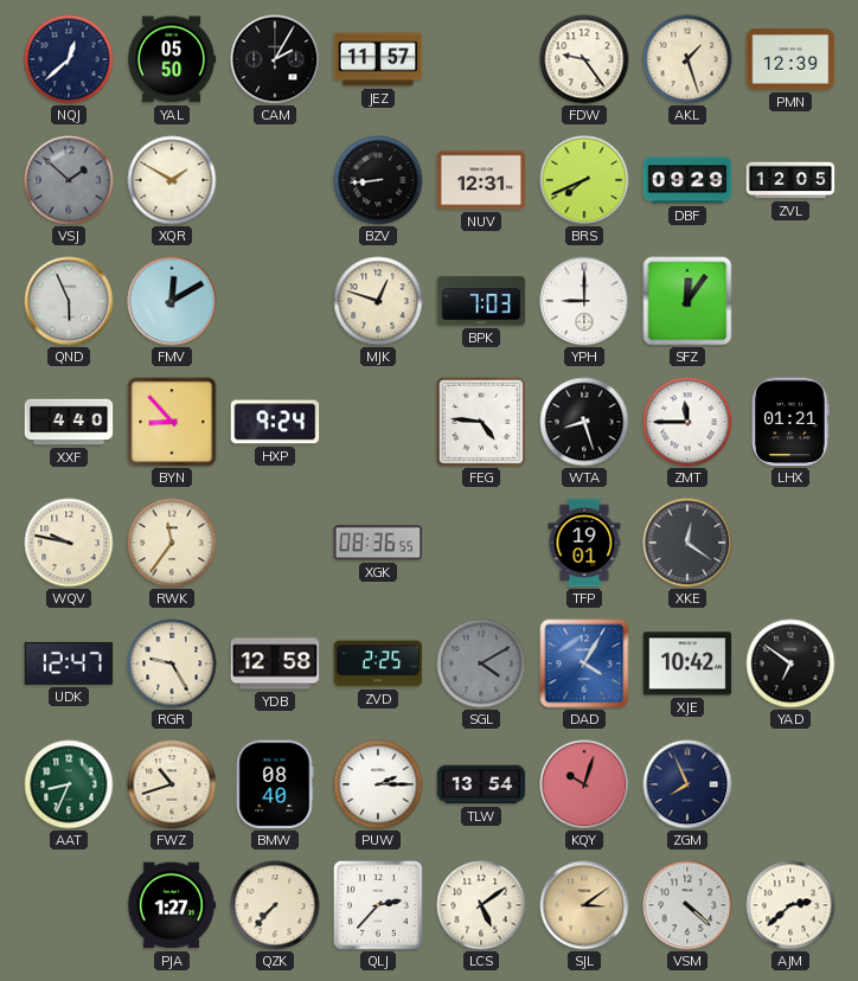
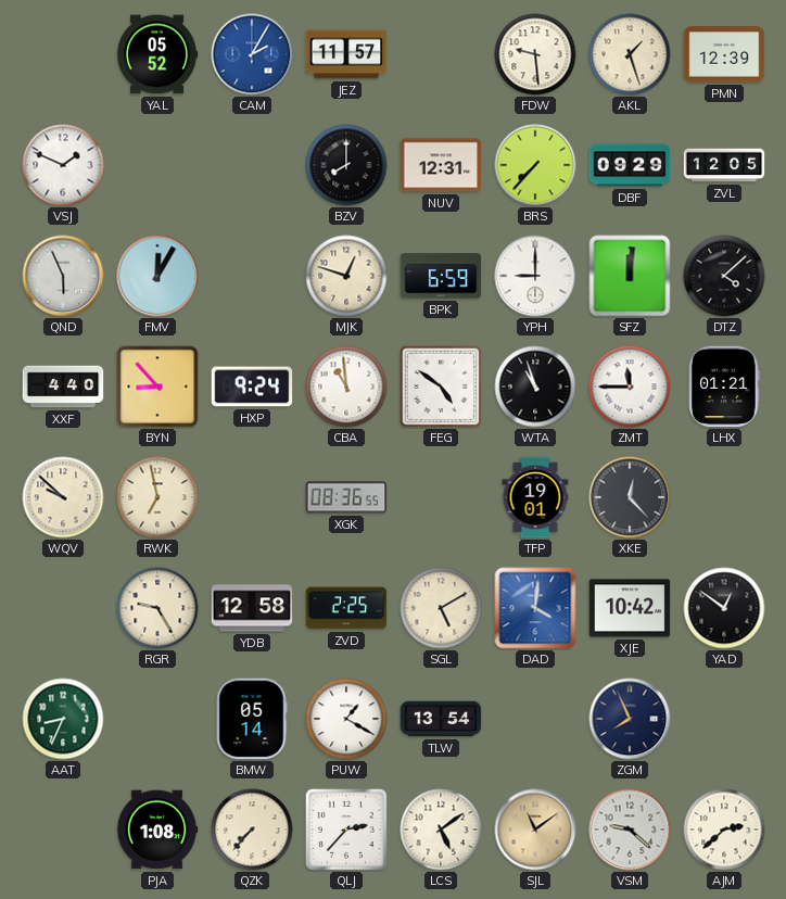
NQJ: 12:38 -> none
YAL: 05:50 -> 05:52
CAM dial: black -> blue
FDW: 9:24 -> 9:29
VSJ: 1:52 -> 1:49
VSJ dial: grey -> white
XQR: 1:50 -> none
BZV: 8:44 -> 8:00
BRS: 7:41 -> 7:37
FMV: 12:10 -> 12:05
BPK: 7:03 -> 6:59
SFZ: 12:06 -> 12:01
DTZ: none -> 4:08
CBA: none -> 10:59
FEG: 4:46 -> 4:51
WTA: 8:27 -> 10:57
WQV: 9:47 -> 9:52
RWK: 11:36 -> 6:58
XKE: 12:21 -> 12:23
UDK: 12:47 -> none
SGL: 4:10 -> 5:10
SGL dial: grey -> cream
DAD: 4:05 -> 4:01
YAD: 6:51 -> 12:51
FWZ: 10:42 -> none
BMW: 08:40 -> 05:14
PUW: 2:15 -> 1:20
KQY: 10:03 -> none
PJA: 1:27 -> 1:08
SJL: 3:09 -> 11:09
VSM: 4:22 -> 9:22
